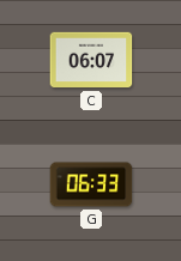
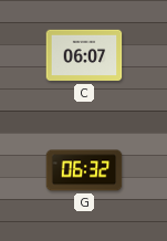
G: 06:33 -> 06:32
